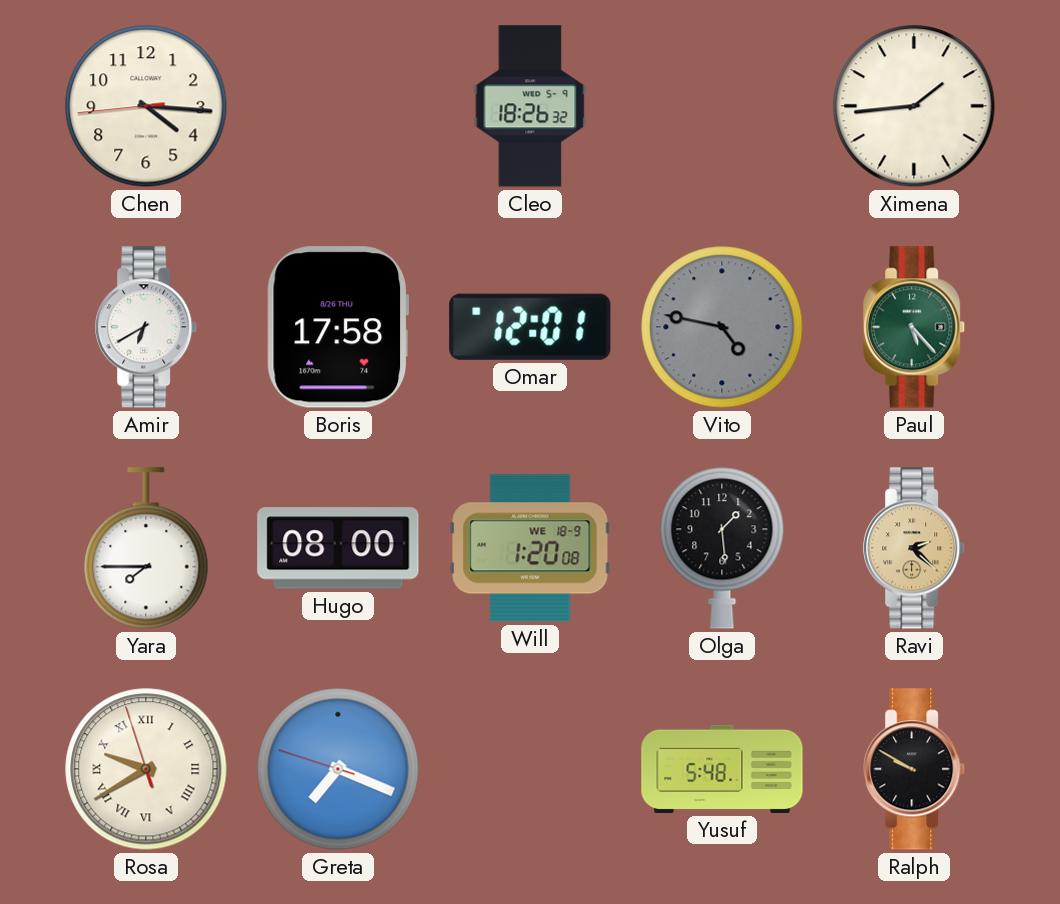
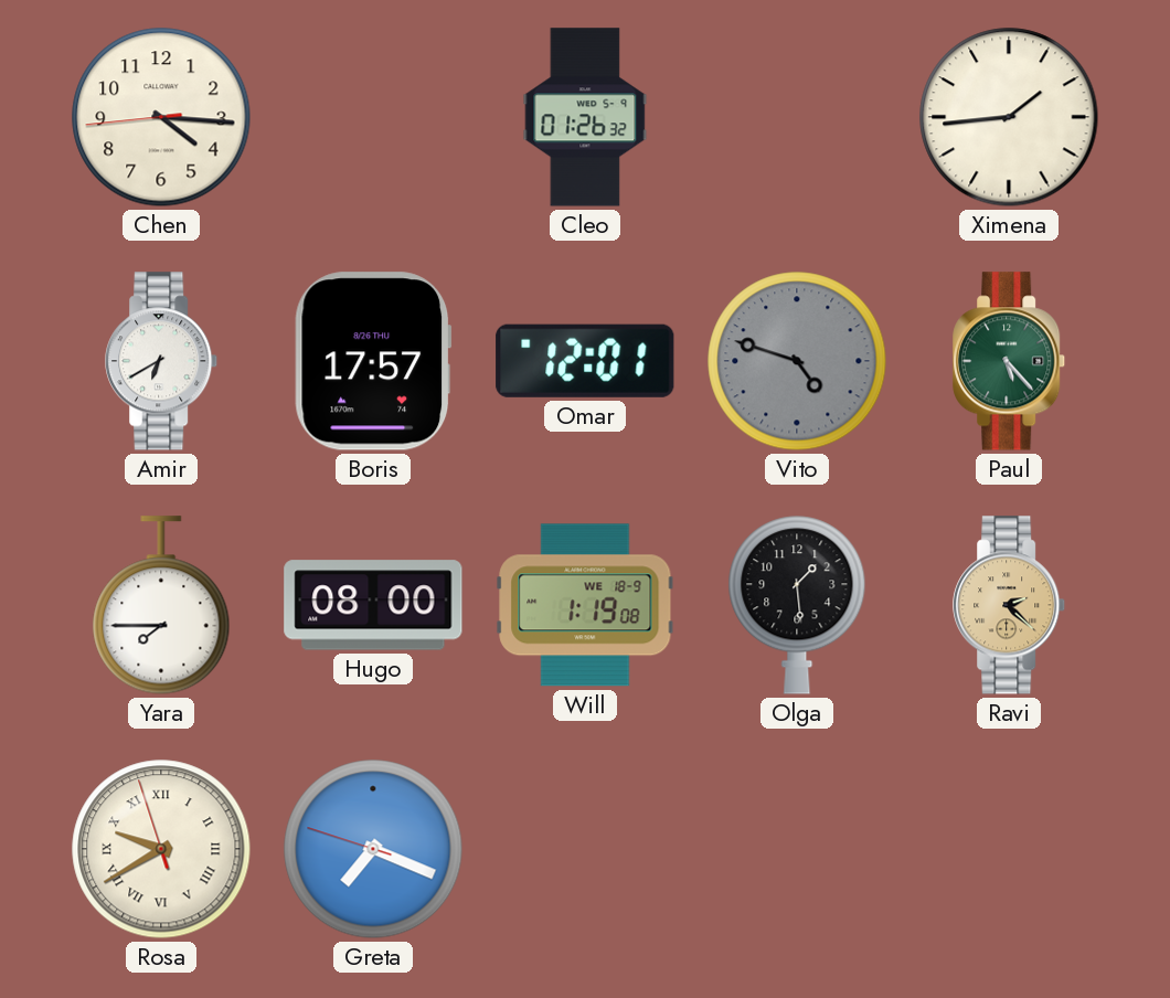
Cleo: 18:26 -> 01:26
Boris: 17:58 -> 17:57
Vito: 4:47 -> 4:48
Will: 1:20 -> 1:19
Yusuf: 5:48 -> none
Ralph: 9:50 -> none
